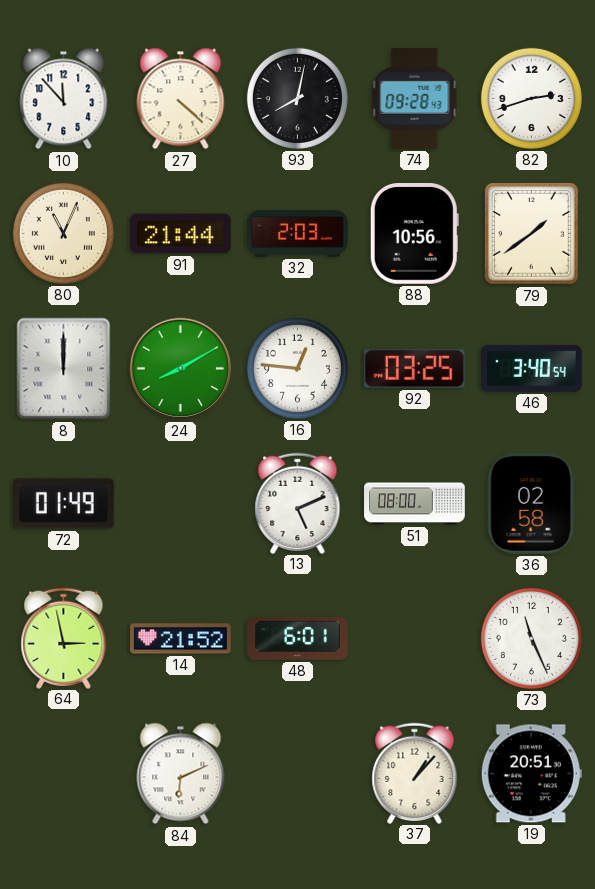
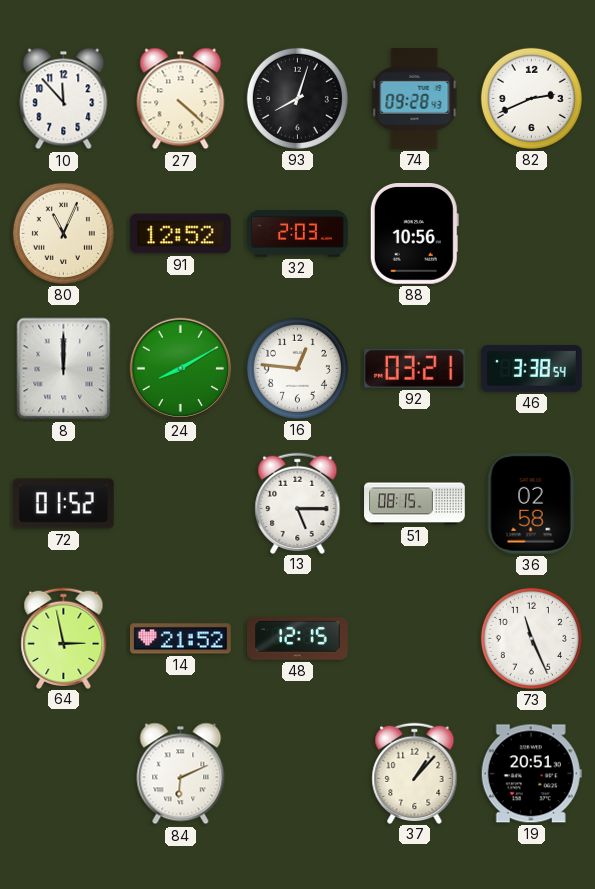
93: 8:02 -> 8:03
82: 2:42 -> 2:41
91: 21:44 -> 12:52
79: 1:39 -> none
92: 03:25 -> 03:21
46: 3:40 -> 3:38
72: 01:49 -> 01:52
13: 5:11 -> 5:15
51: 08:00 -> 08:15
48: 6:01 -> 12:15
